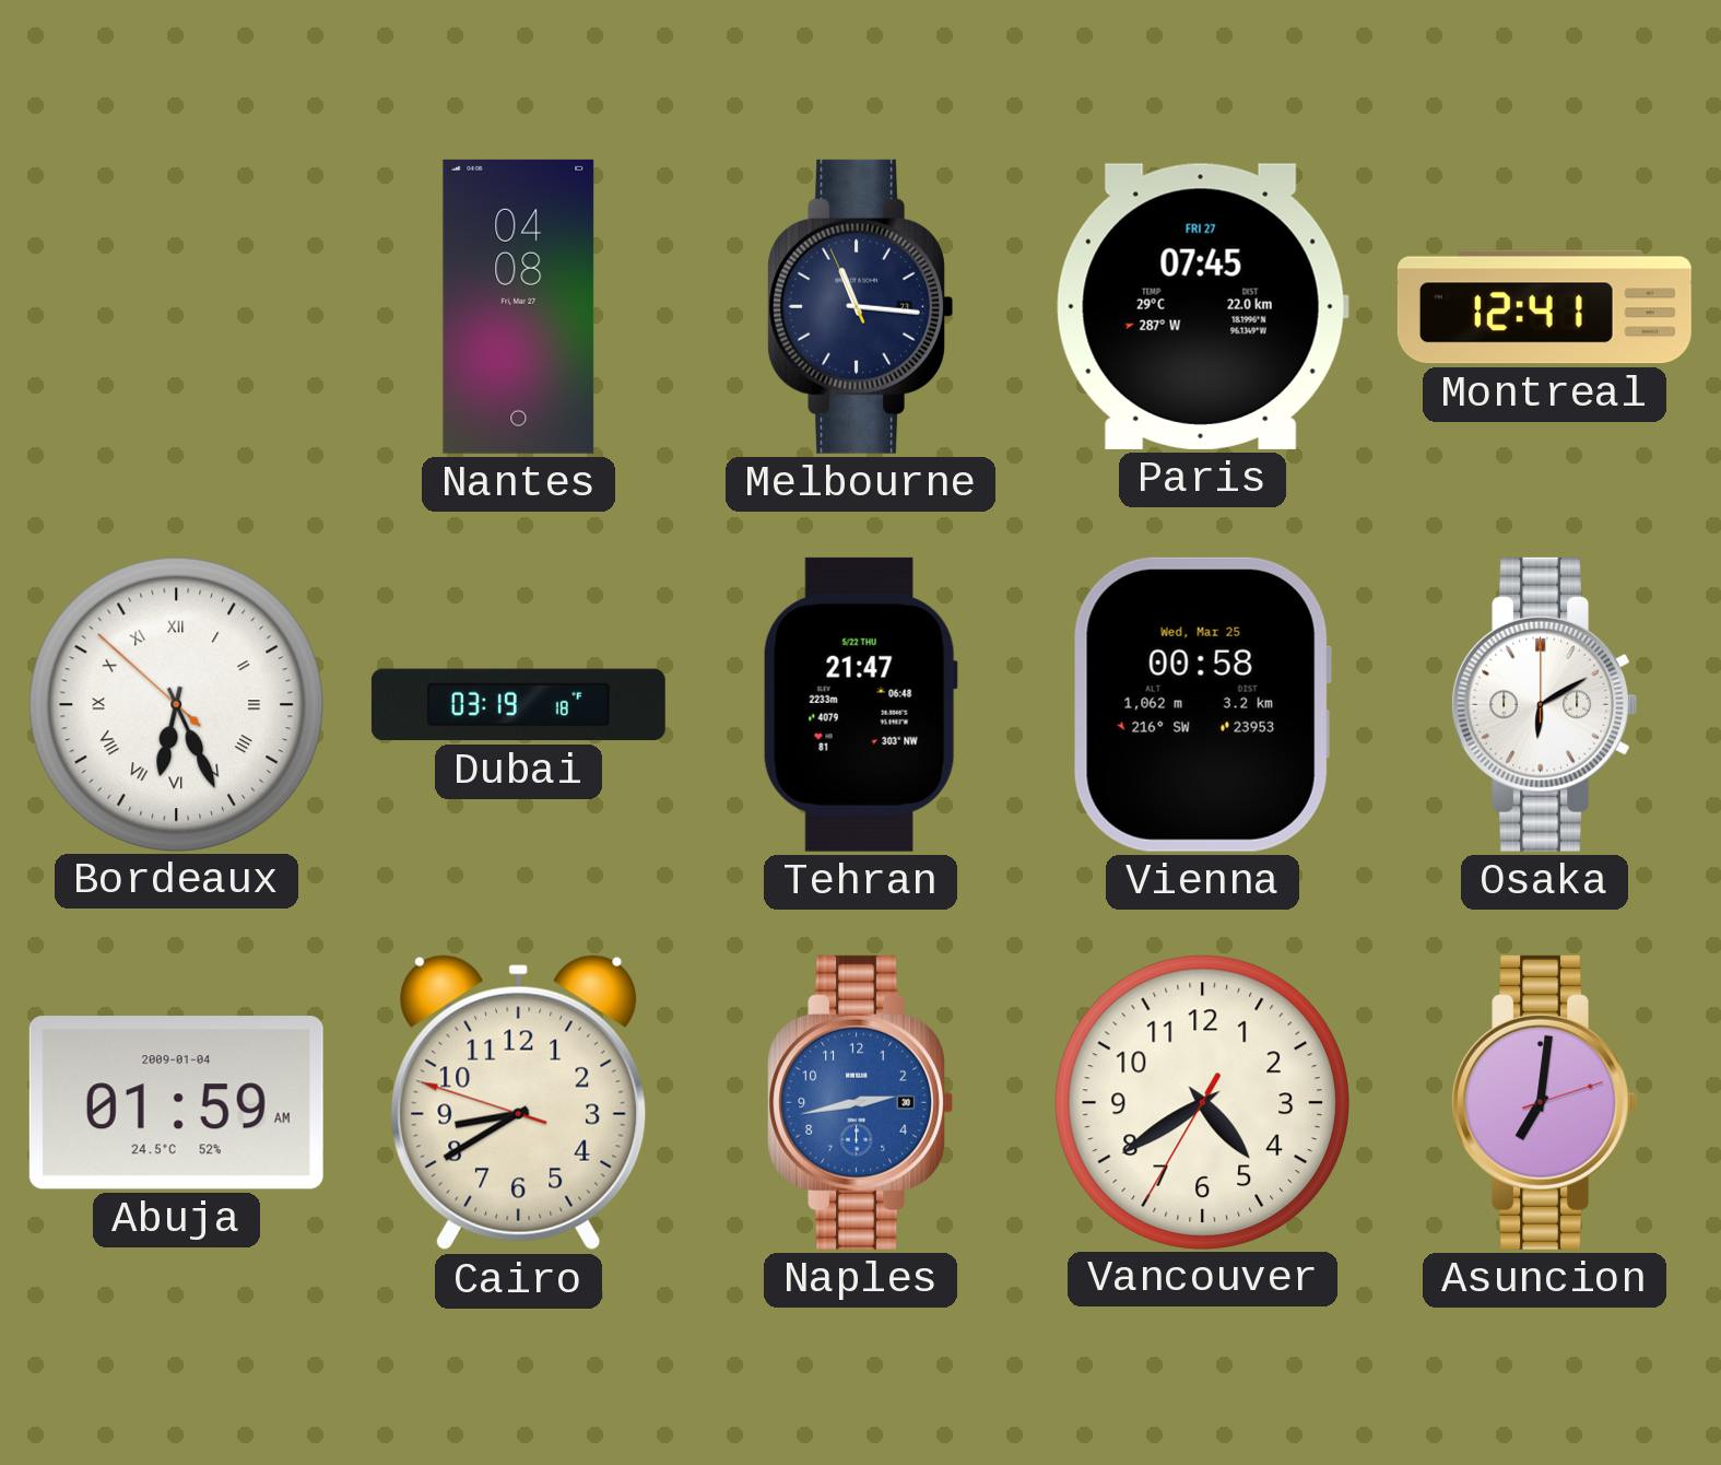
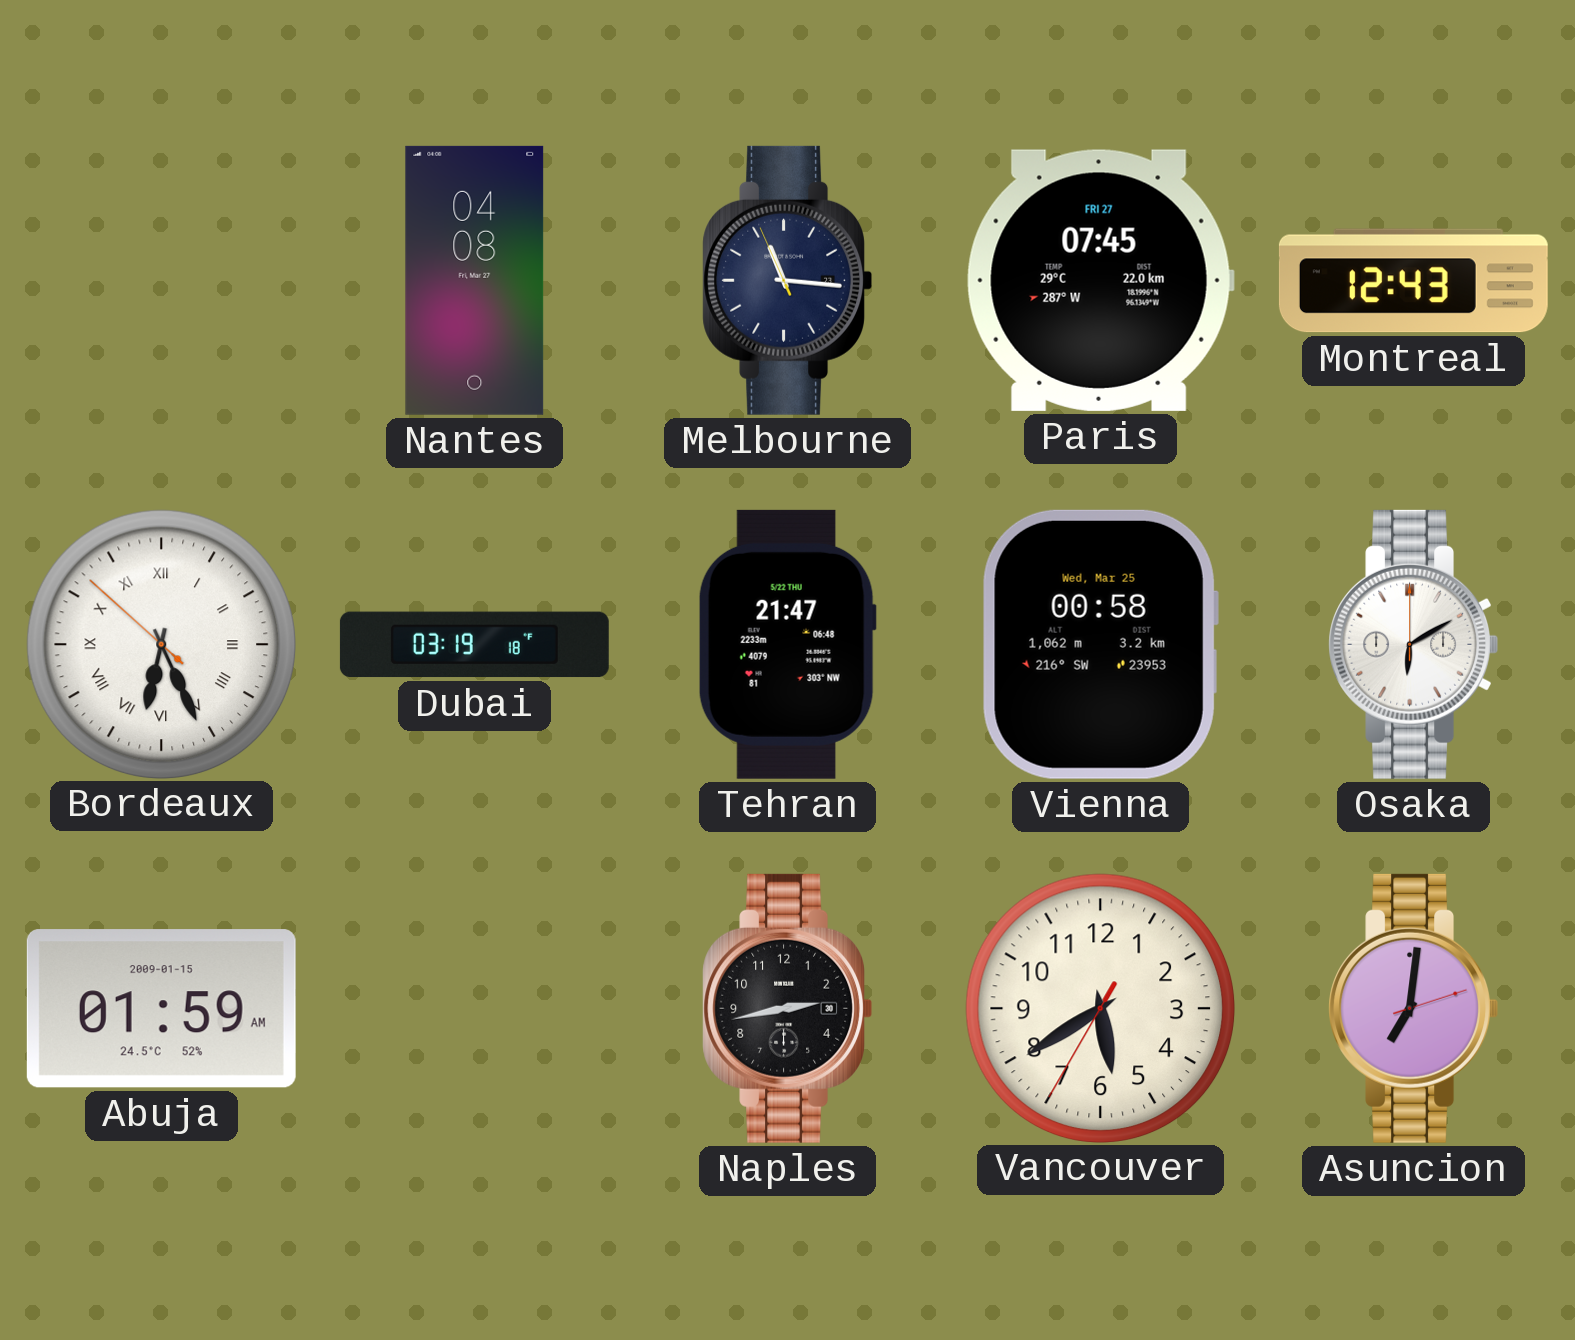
Montreal: 12:41 -> 12:43
Abuja date: 2009-01-04 -> 2009-01-15
Cairo: 8:39 -> none
Naples dial: blue -> black
Vancouver: 4:39 -> 5:39
